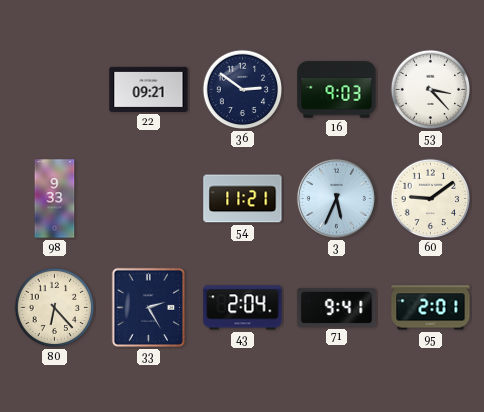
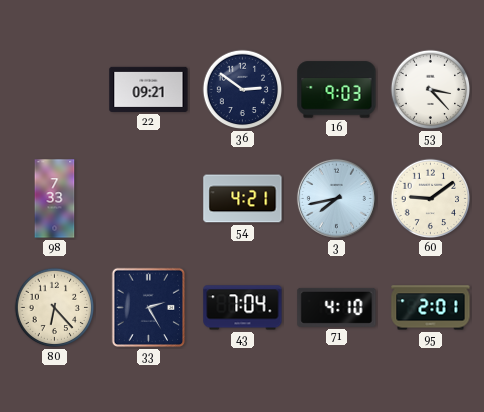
98: 9:33 -> 7:33
54: 11:21 -> 4:21
3: 5:34 -> 7:43
43: 2:04 -> 7:04
71: 9:41 -> 4:10
